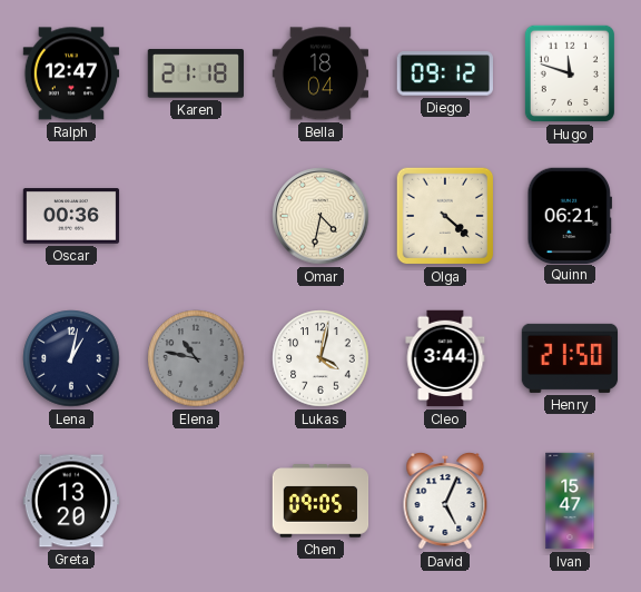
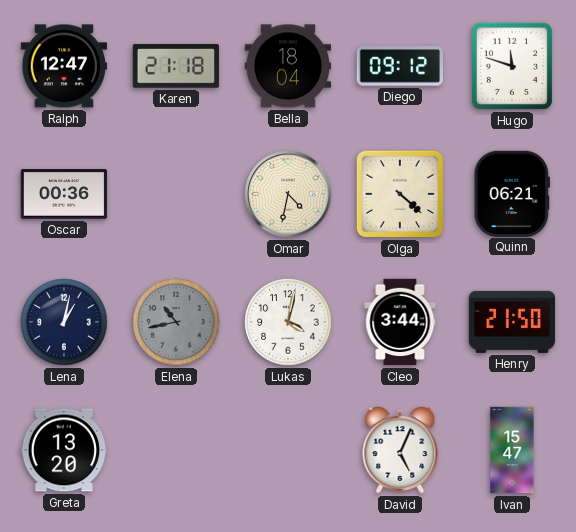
Elena: 10:47 -> 10:43
Chen: 09:05 -> none
